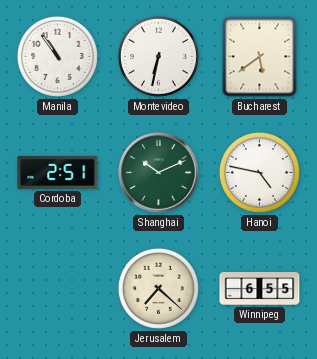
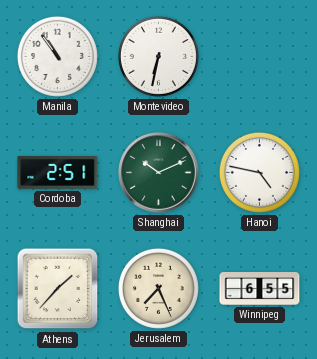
Bucharest: 5:39 -> none
Athens: none -> 1:37
Jerusalem: 7:22 -> 7:26
